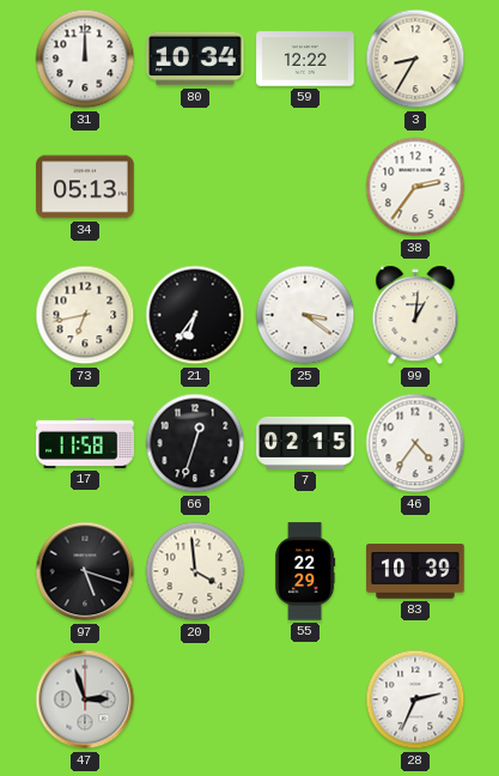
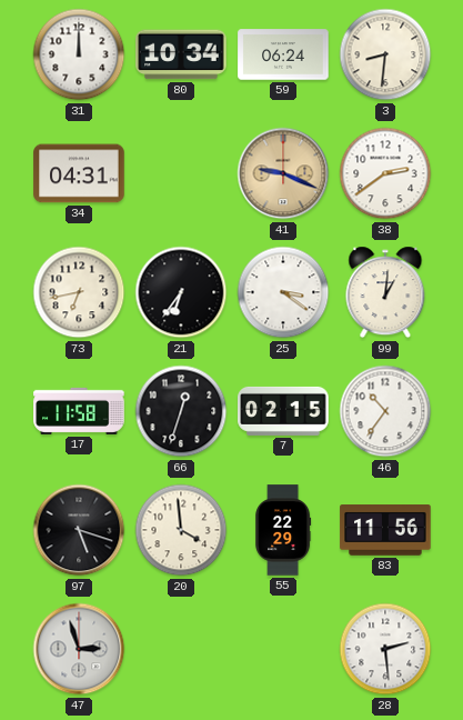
59: 12:22 -> 06:24
3: 8:35 -> 8:31
34: 05:13 -> 04:31
41: none -> 9:19
38: 2:36 -> 2:39
46: 4:36 -> 10:36
83: 10:39 -> 11:56
28: 2:34 -> 2:29
